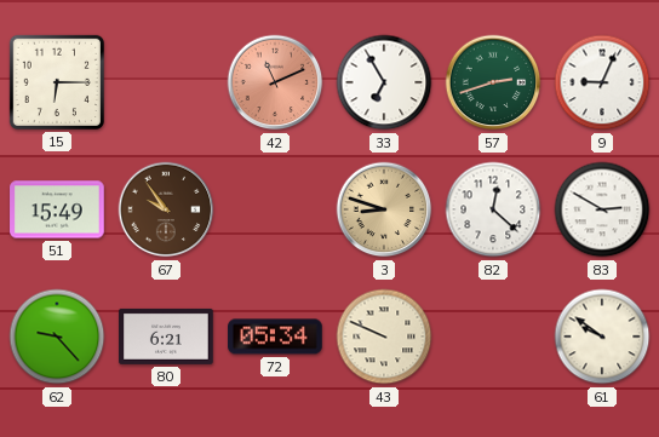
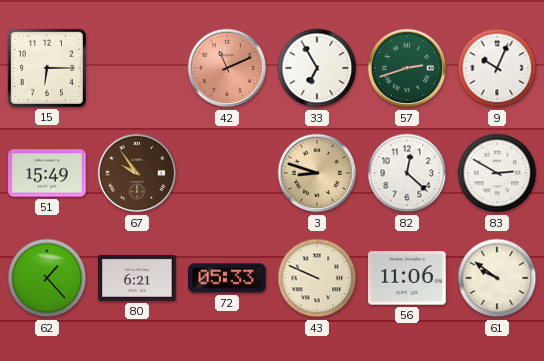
9: 9:04 -> 10:04
62: 9:23 -> 1:23
72: 05:34 -> 05:33
56: none -> 11:06
